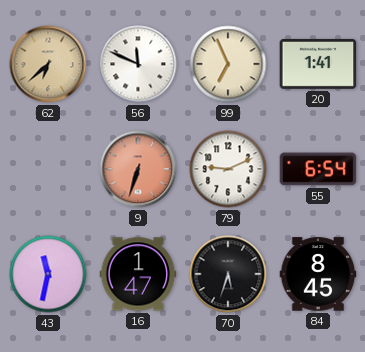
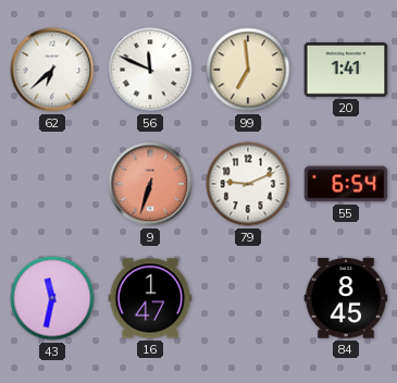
62 dial: champagne -> white
99: 6:56 -> 6:59
70: 5:33 -> none
